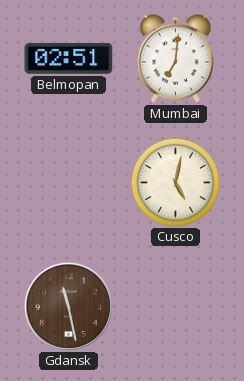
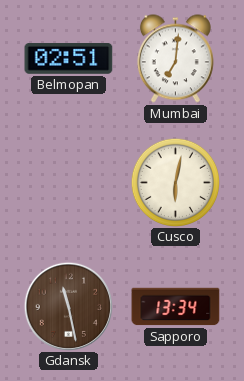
Cusco: 5:02 -> 6:02
Sapporo: none -> 13:34
